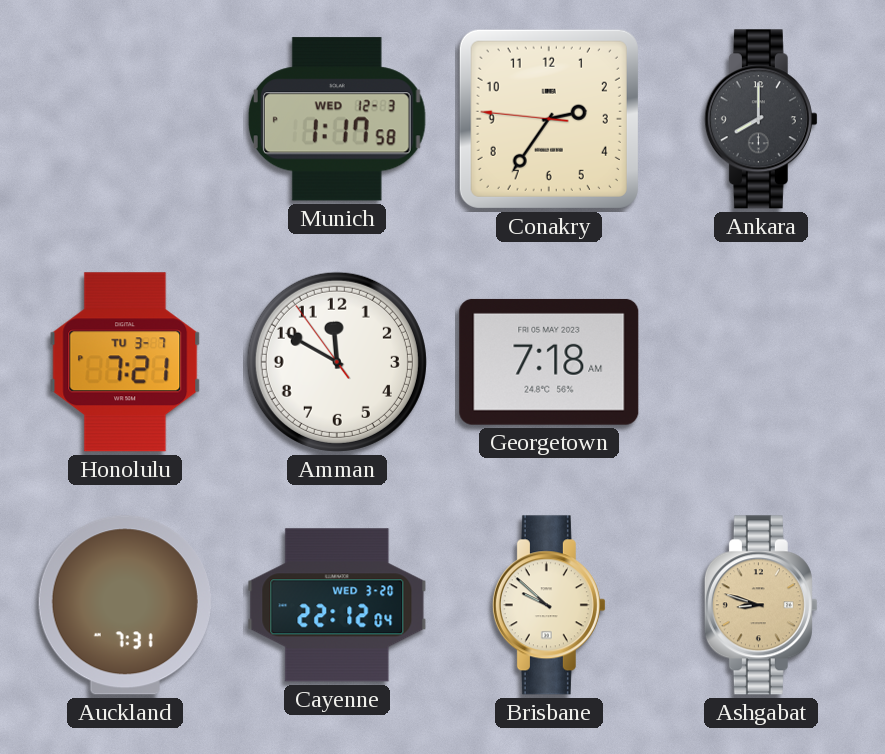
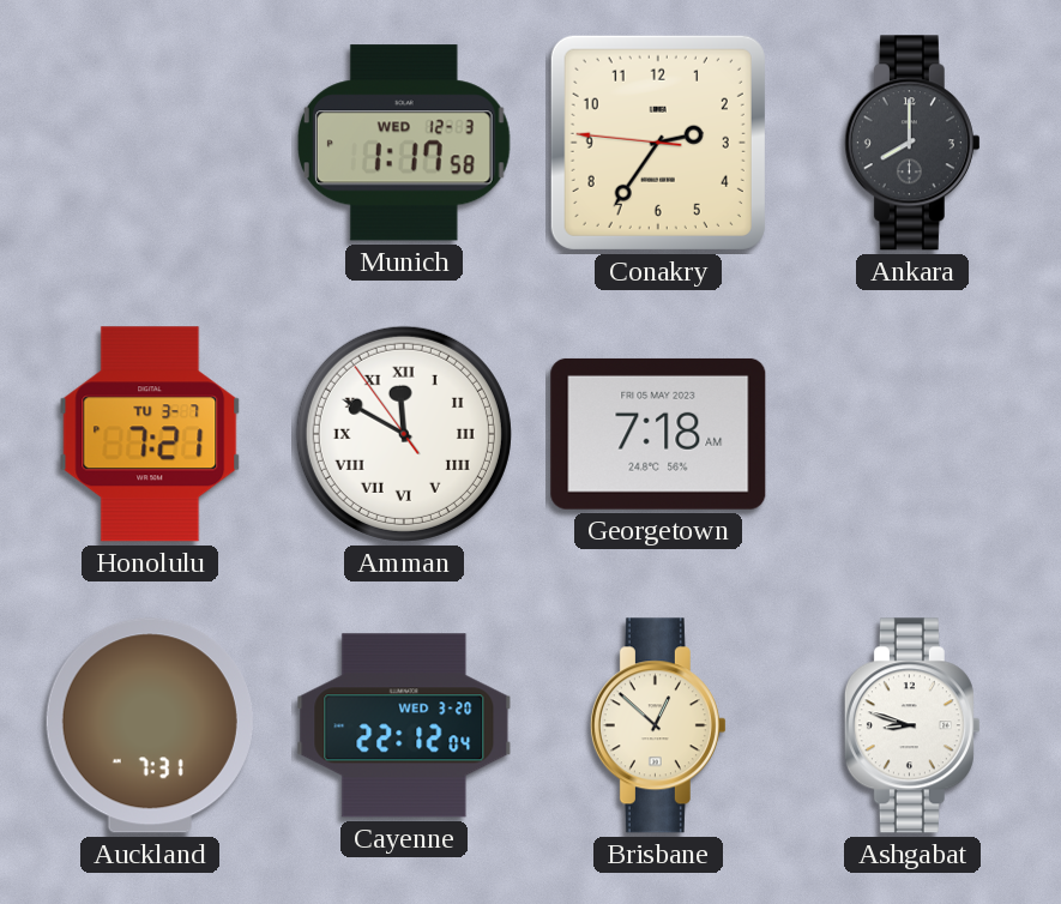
Amman numerals: Arabic -> Roman
Brisbane: 9:52 -> 12:52
Ashgabat dial: champagne -> white
